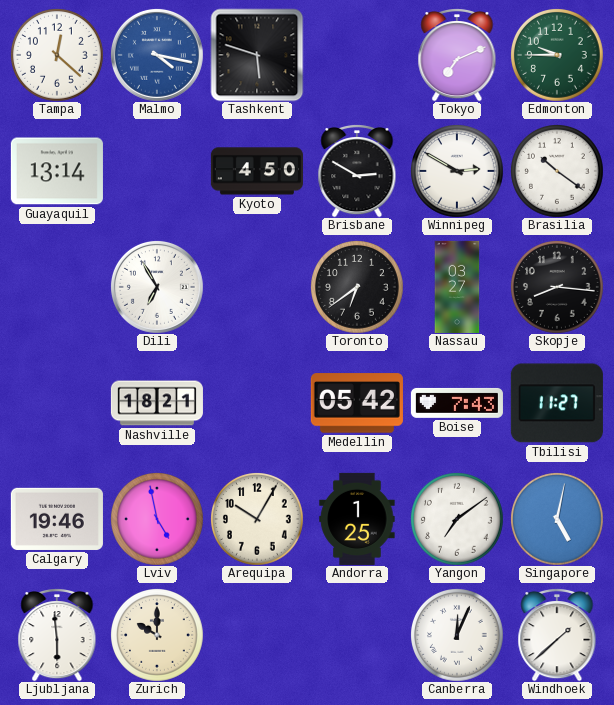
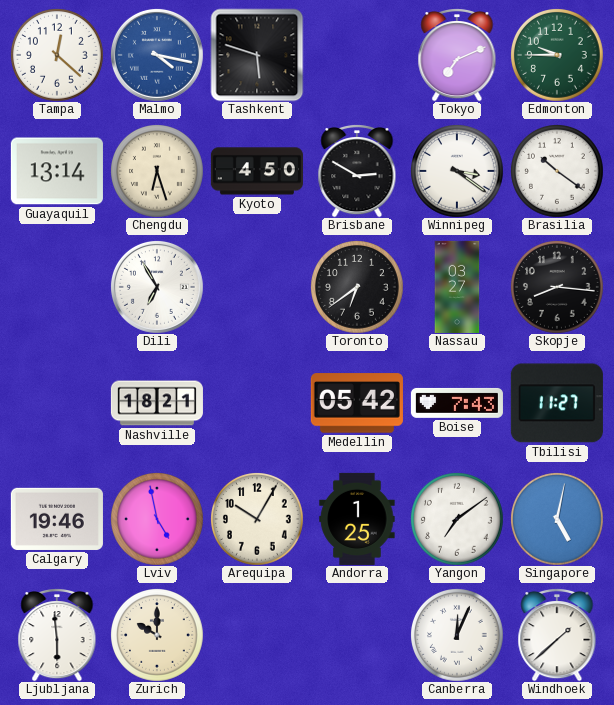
Chengdu: none -> 6:27
Winnipeg: 2:50 -> 3:21
